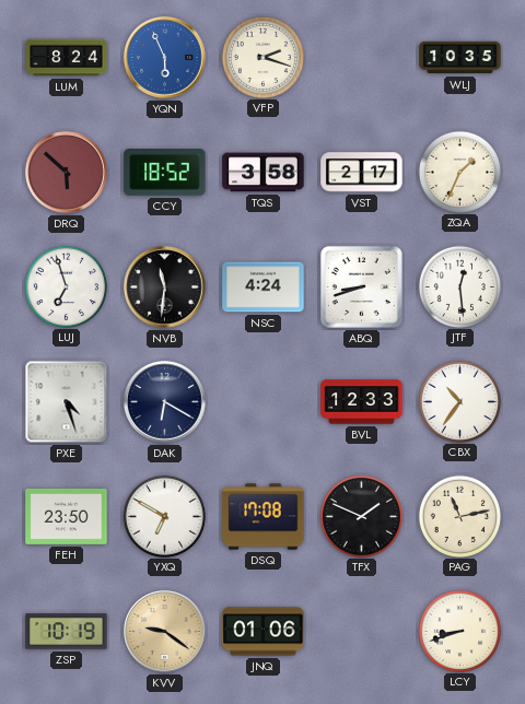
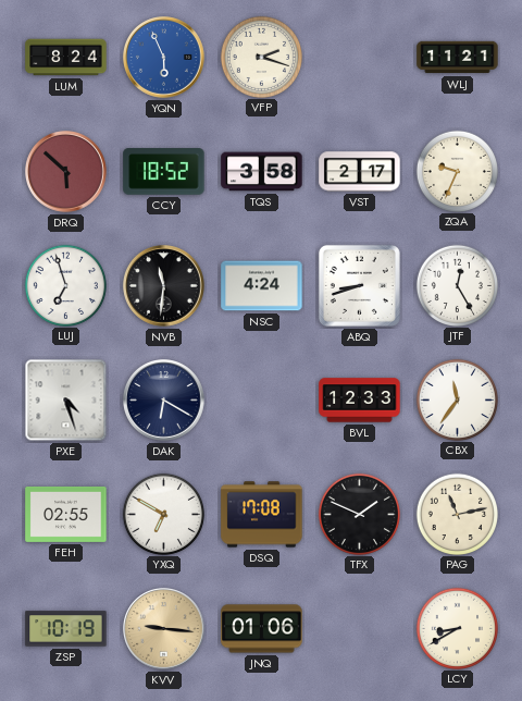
WLJ: 10:35 -> 11:21
ZQA: 1:34 -> 9:34
JTF: 12:29 -> 12:25
CBX: 10:36 -> 11:36
FEH: 23:50 -> 02:55
KVV: 9:21 -> 9:16
LCY: 8:42 -> 8:40
